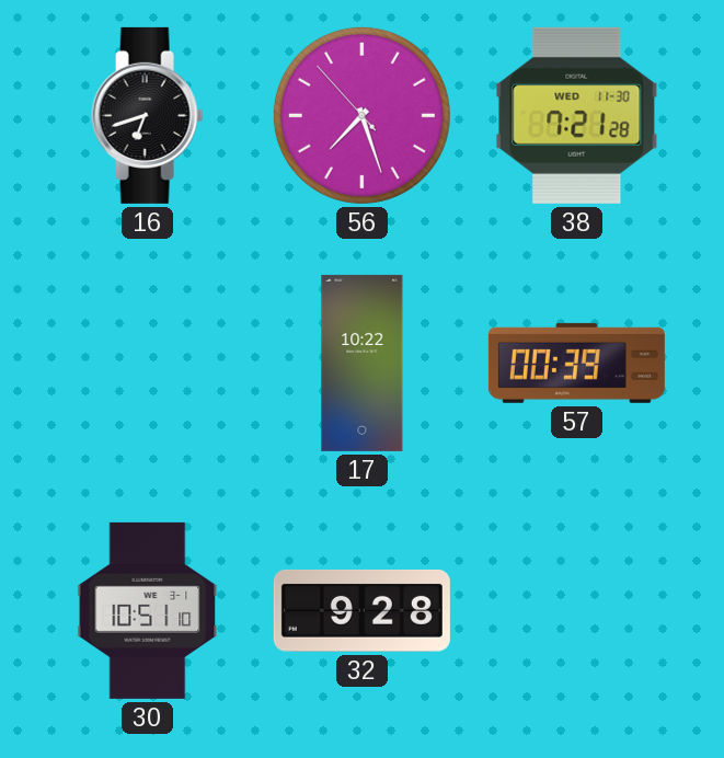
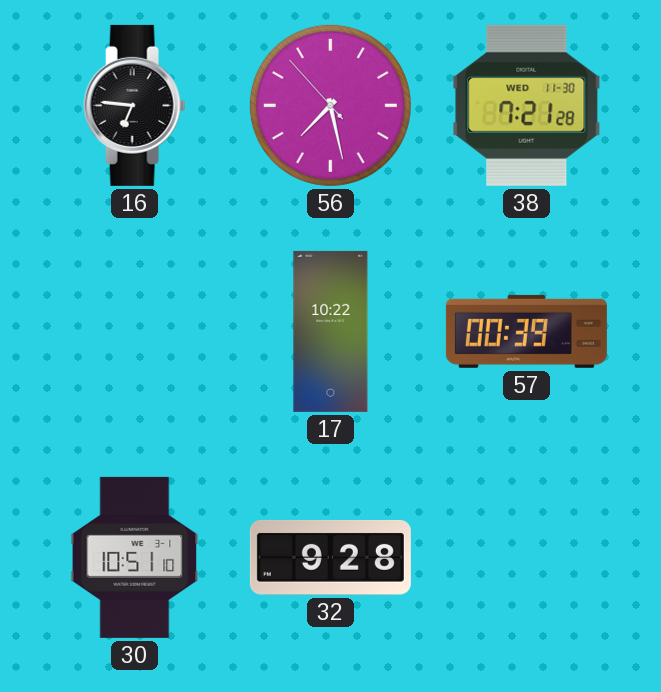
16: 6:42 -> 6:46
56: 7:26 -> 7:27
